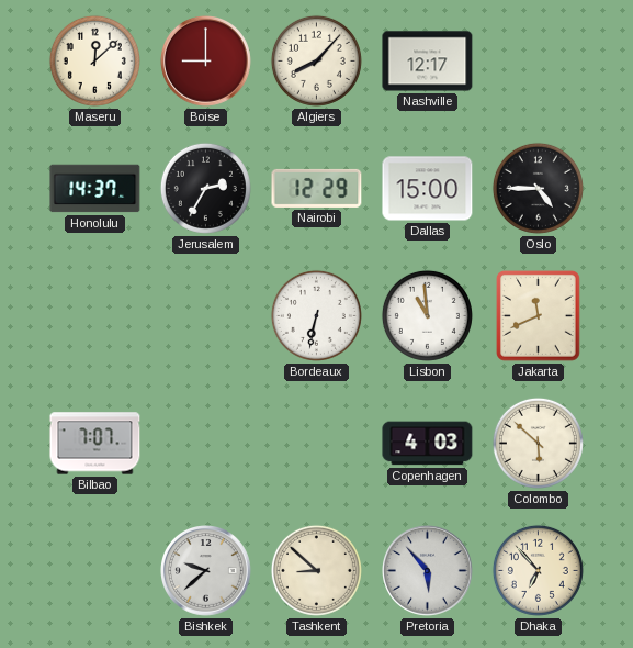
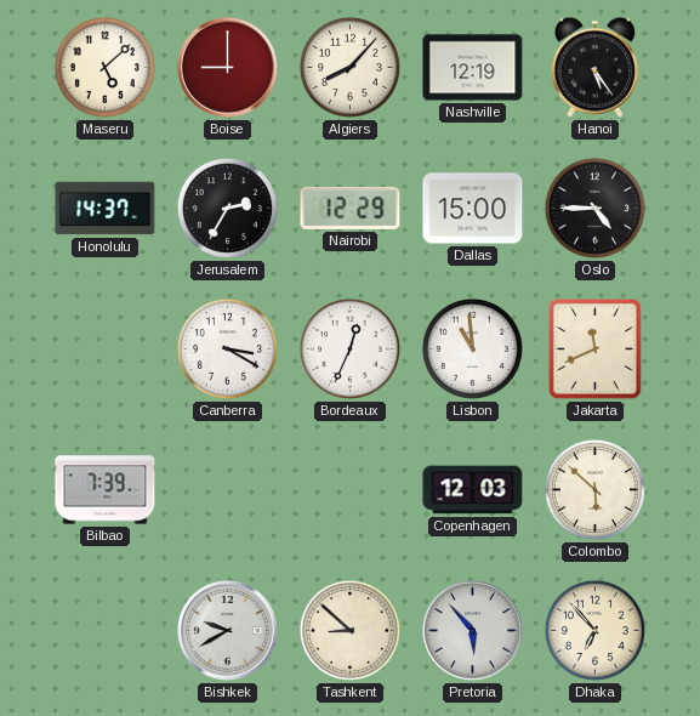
Maseru: 12:08 -> 5:08
Nashville: 12:17 -> 12:19
Hanoi: none -> 5:24
Canberra: none -> 3:20
Bordeaux: 6:32 -> 12:34
Bilbao: 7:07 -> 7:39
Copenhagen: 4:03 -> 12:03
Bishkek: 9:38 -> 9:40
